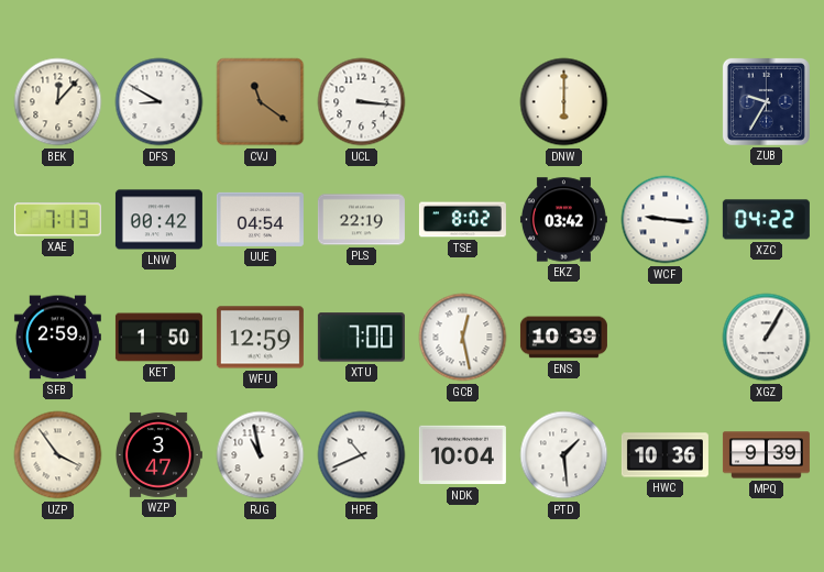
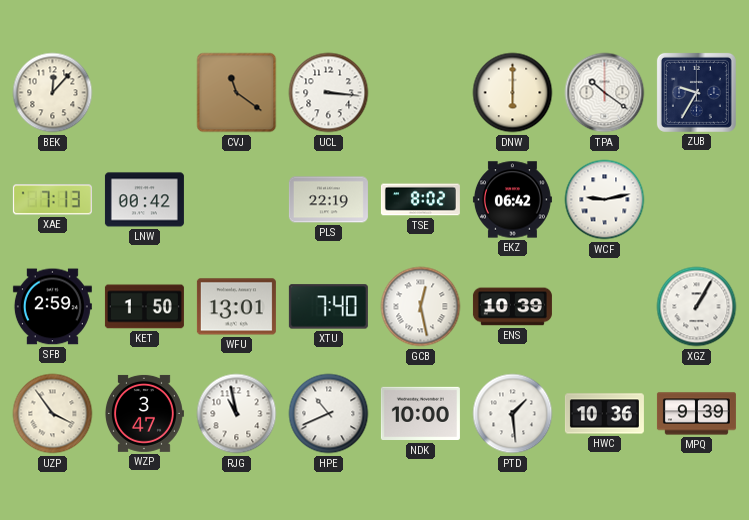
DFS: 8:50 -> none
TPA: none -> 10:21
UUE: 04:54 -> none
EKZ: 03:42 -> 06:42
WCF: 9:16 -> 9:13
XZC: 04:22 -> none
WFU: 12:59 -> 13:01
XTU: 7:00 -> 7:40
NDK: 10:04 -> 10:00
